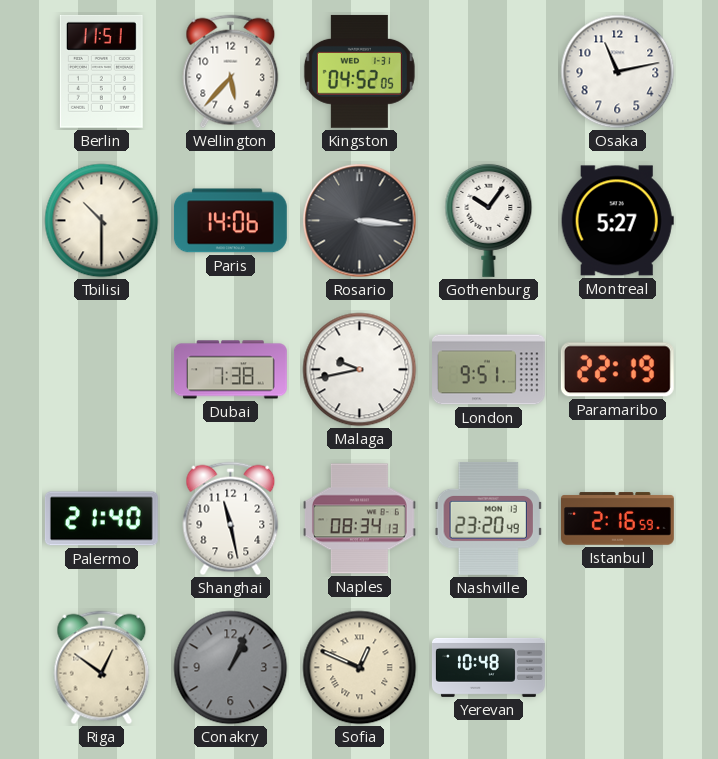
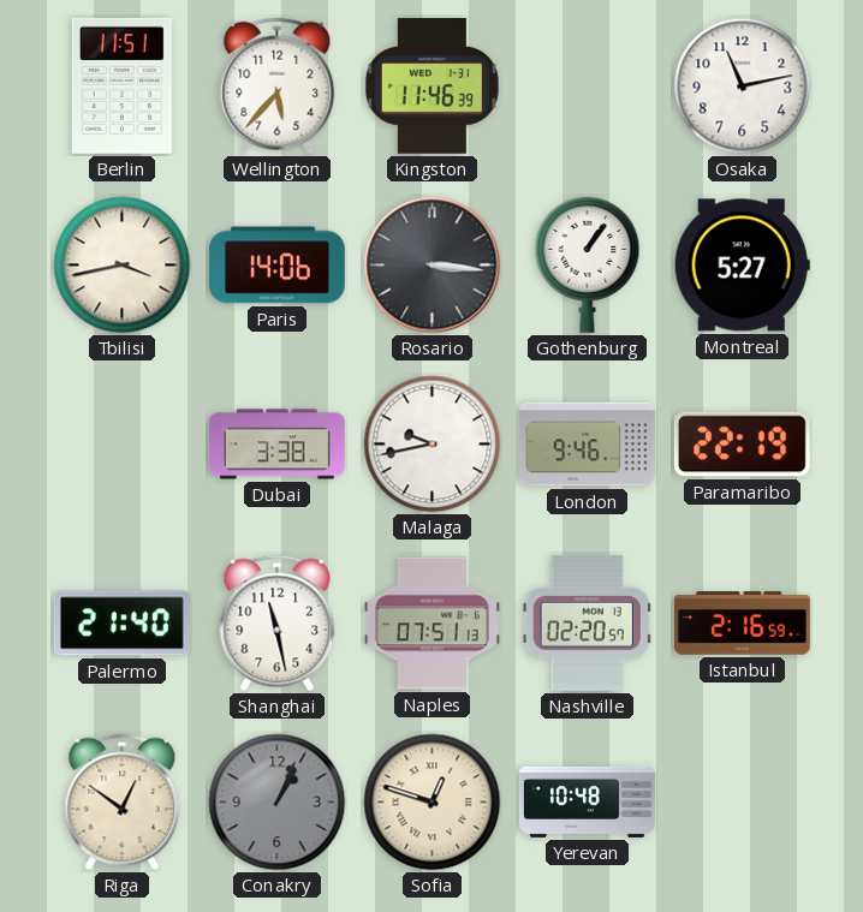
Kingston: 04:52 -> 11:46
Tbilisi: 10:30 -> 3:43
Gothenburg: 10:06 -> 1:06
Dubai: 7:38 -> 3:38
London: 9:51 -> 9:46
Naples: 08:34 -> 07:51
Nashville: 23:20 -> 02:20
Sofia: 12:49 -> 12:48
